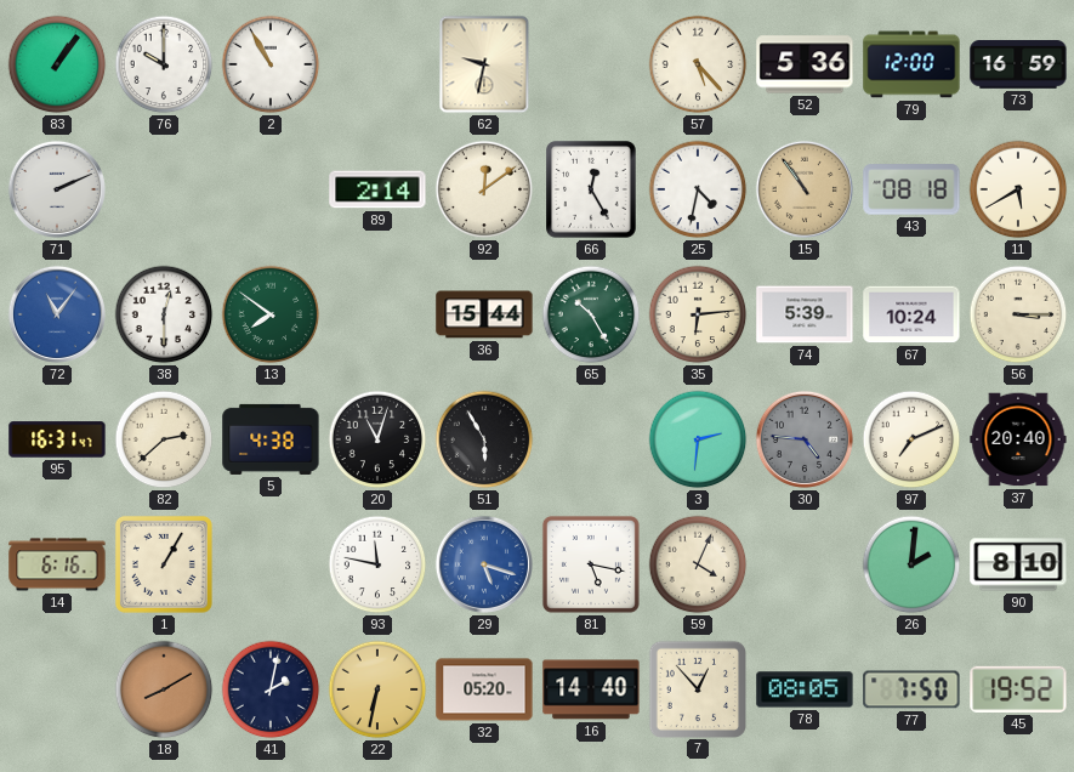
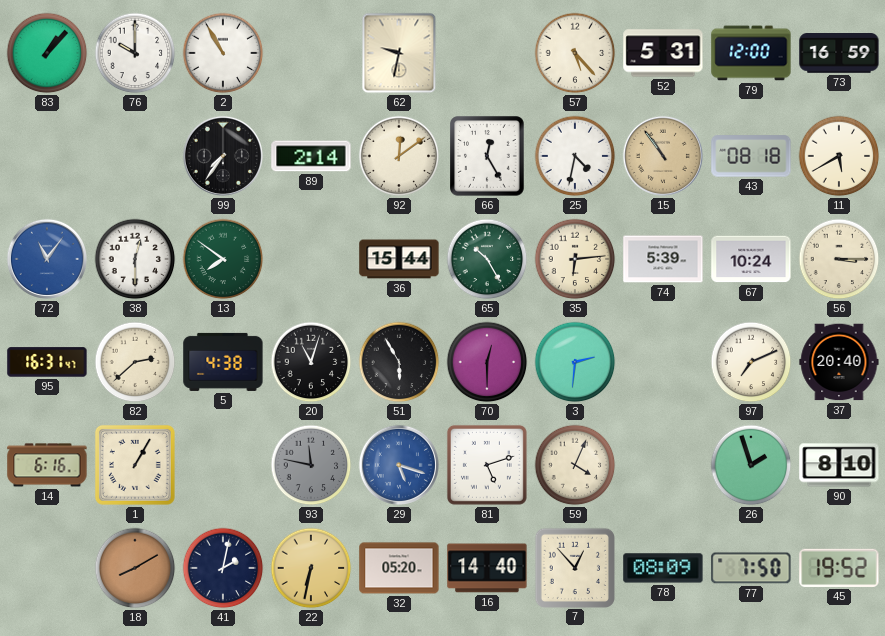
83: 1:06 -> 1:07
52: 5:36 -> 5:31
71: 2:11 -> none
99: none -> 7:36
70: none -> 12:30
30: 4:46 -> none
93 dial: white -> grey
81: 5:17 -> 5:12
26: 2:01 -> 1:57
78: 08:05 -> 08:09
